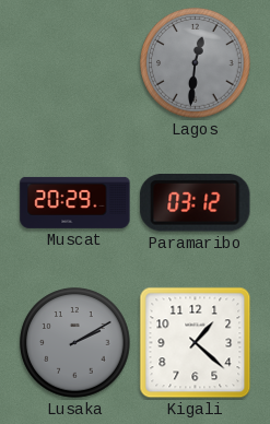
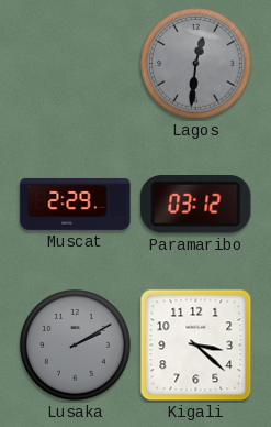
Muscat: 20:29 -> 2:29
Kigali: 1:22 -> 3:22
